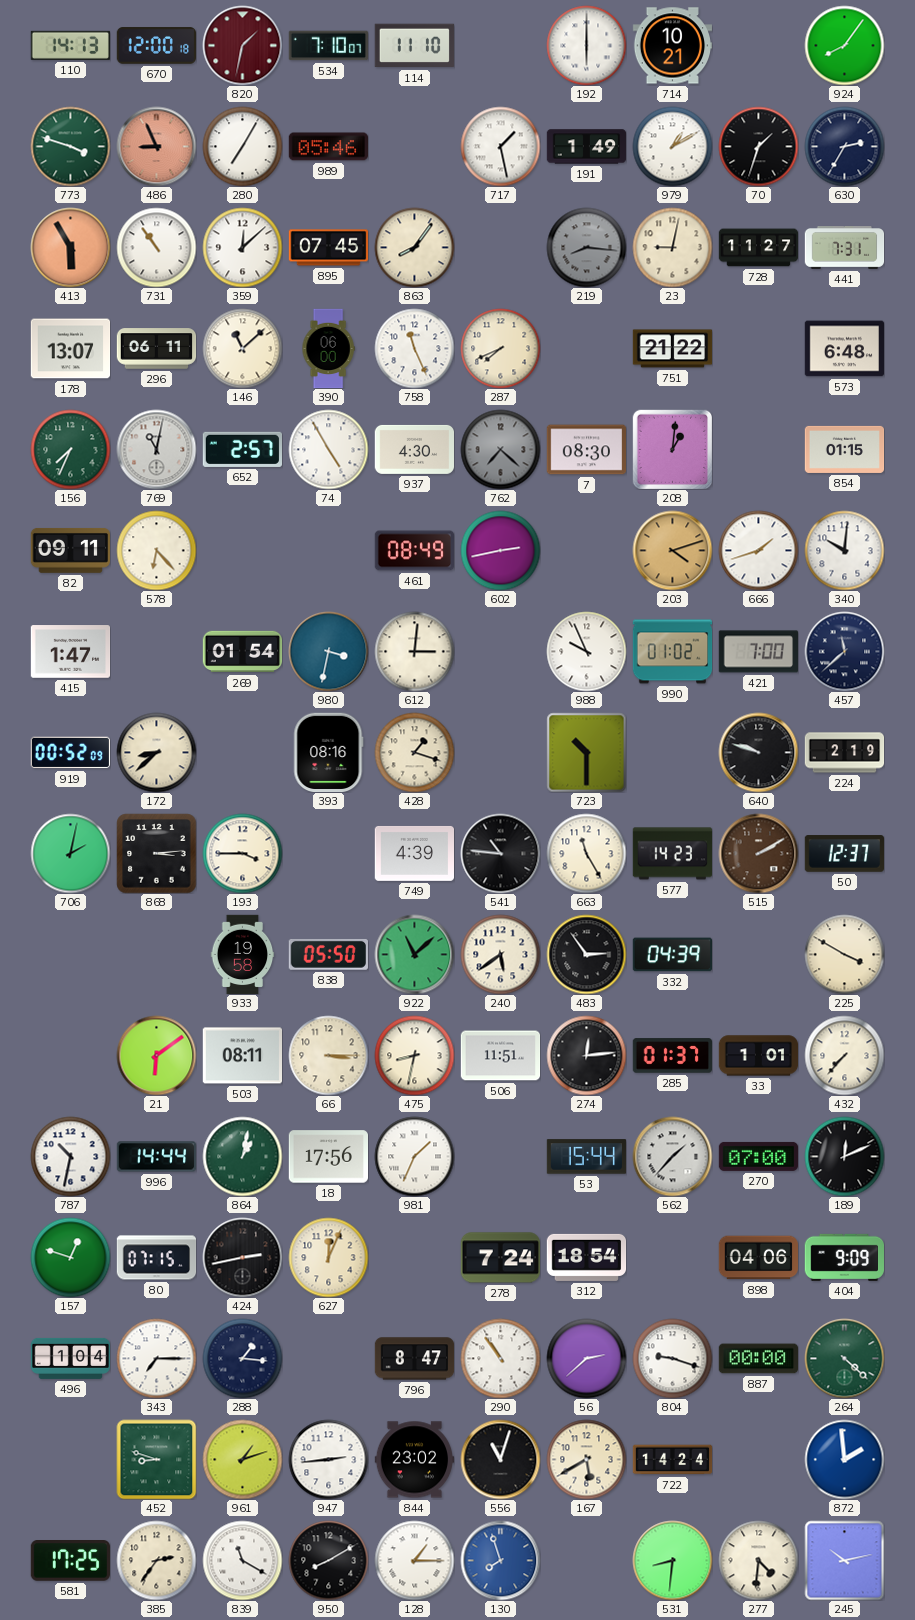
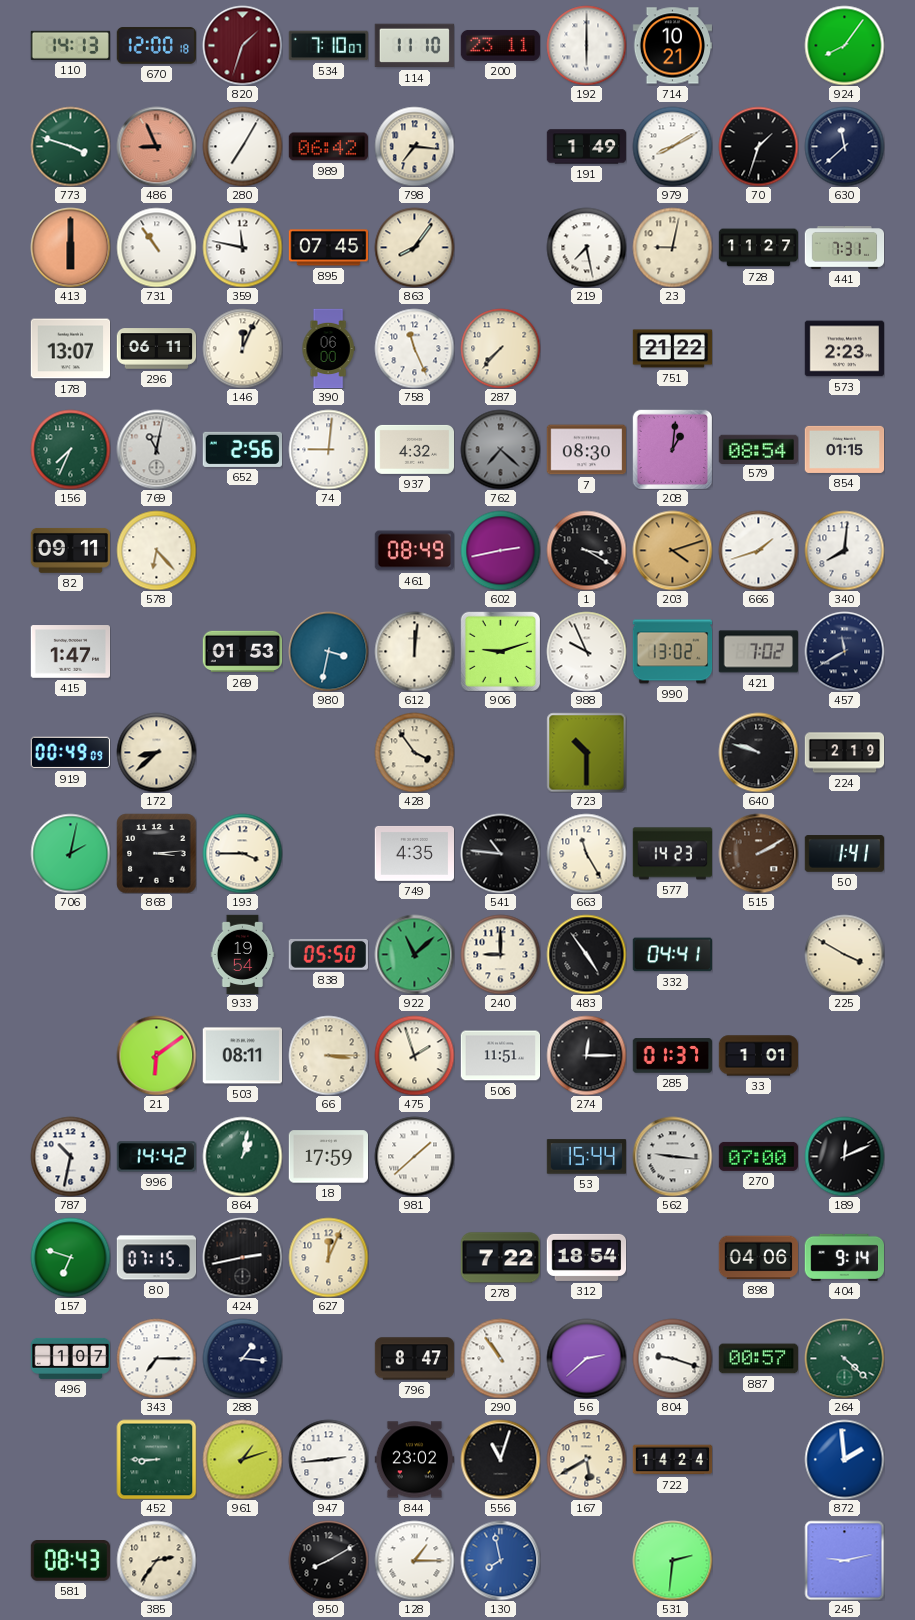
820: 1:32 -> 1:33
200: none -> 23:11
989: 05:46 -> 06:42
798: none -> 7:16
717: 1:28 -> none
979: 1:10 -> 8:10
630: 2:35 -> 11:38
413: 5:55 -> 6:00
359: 12:08 -> 11:47
219: 8:16 -> 7:28
219 dial: grey -> white
146: 11:08 -> 12:04
287: 7:41 -> 7:37
573: 6:48 -> 2:23
652: 2:57 -> 2:56
74: 4:55 -> 9:01
937: 4:30 -> 4:32
579: none -> 08:54
1: none -> 3:20
340: 10:01 -> 8:01
269: 01:54 -> 01:53
612: 3:01 -> 12:01
906: none -> 9:12
990: 01:02 -> 13:02
421: 7:00 -> 7:02
457: 11:38 -> 11:40
919: 00:52 -> 00:49
393: 08:16 -> none
428: 1:18 -> 3:54
749: 4:39 -> 4:35
50: 12:37 -> 1:41
933: 19:58 -> 19:54
240: 5:39 -> 9:00
483: 2:54 -> 4:54
332: 04:39 -> 04:41
475: 8:32 -> 1:57
274: 12:14 -> 12:15
432: 7:37 -> none
996: 14:44 -> 14:42
18: 17:56 -> 17:59
981: 1:34 -> 1:38
562: 1:37 -> 9:16
157: 12:48 -> 6:48
278: 7:24 -> 7:22
404: 9:09 -> 9:14
496: 1:04 -> 1:07
887: 00:00 -> 00:57
452: 8:48 -> 8:45
581: 17:25 -> 08:43
839: 11:20 -> none
130: 7:57 -> 7:58
531: 8:31 -> 2:31
277: 4:31 -> none
245: 10:13 -> 9:13
